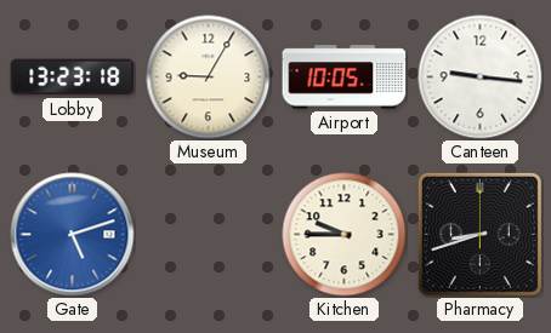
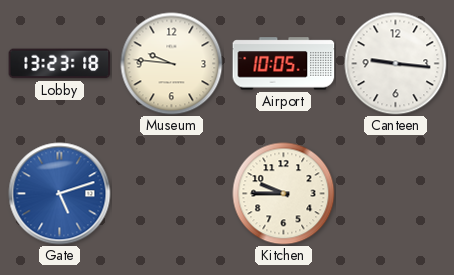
Museum: 9:05 -> 9:46
Pharmacy: 8:42 -> none
